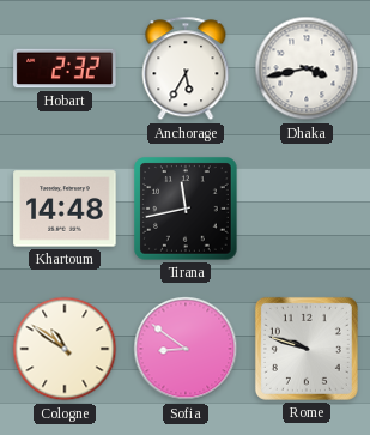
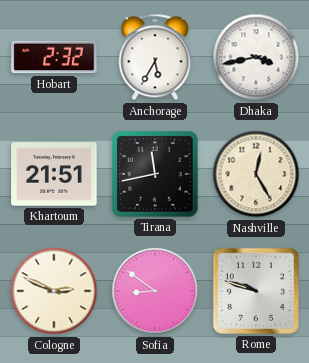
Khartoum: 14:48 -> 21:51
Nashville: none -> 12:25
Cologne: 10:51 -> 2:49
